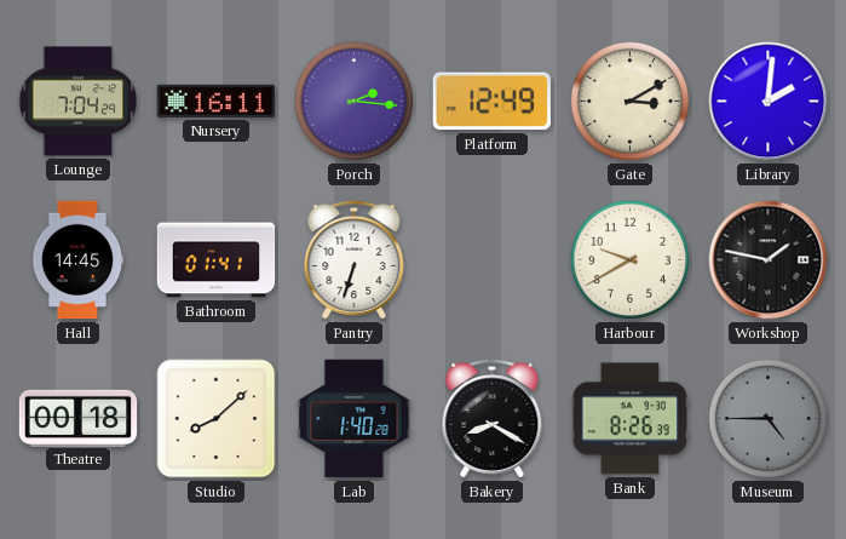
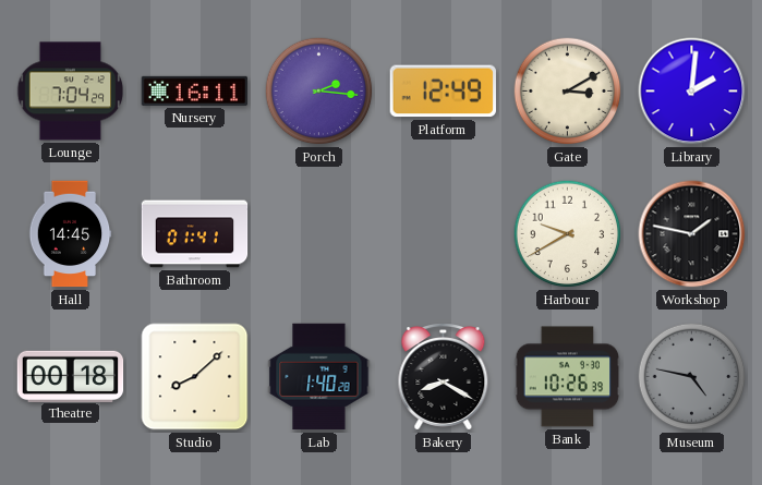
Pantry: 6:33 -> none
Bank: 8:26 -> 10:26
Museum: 4:45 -> 4:47
